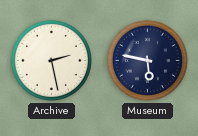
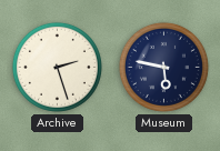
Archive: 2:28 -> 2:27
